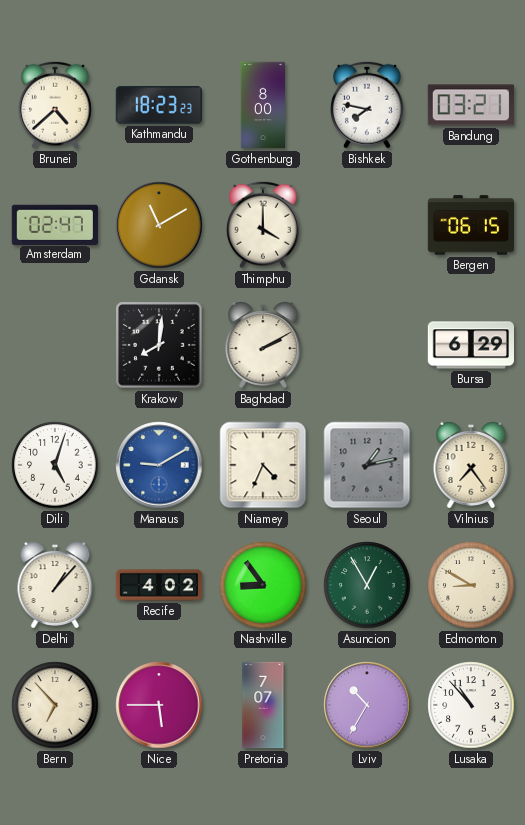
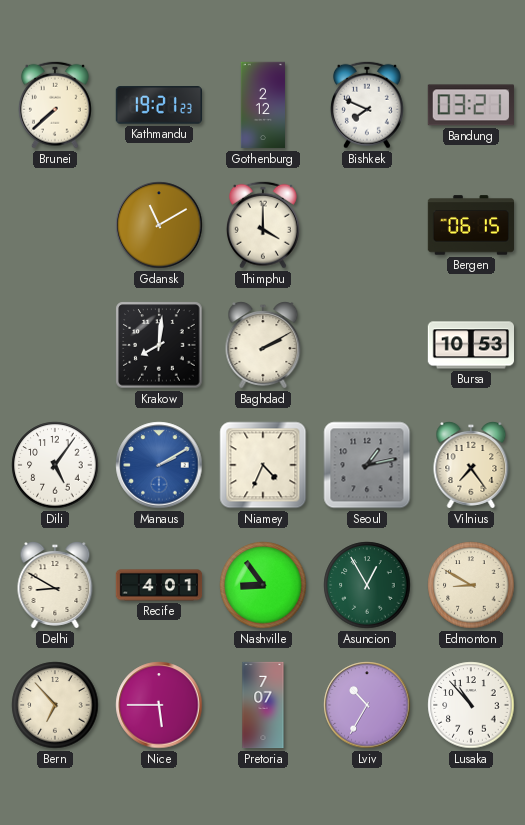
Brunei: 4:38 -> 7:38
Kathmandu: 18:23 -> 19:21
Gothenburg: 8:00 -> 2:12
Bishkek: 7:47 -> 7:49
Amsterdam: 02:47 -> none
Bursa: 6:29 -> 10:53
Dili: 5:03 -> 5:06
Manaus: 9:10 -> 2:10
Delhi: 1:07 -> 8:50
Recife: 4:02 -> 4:01
